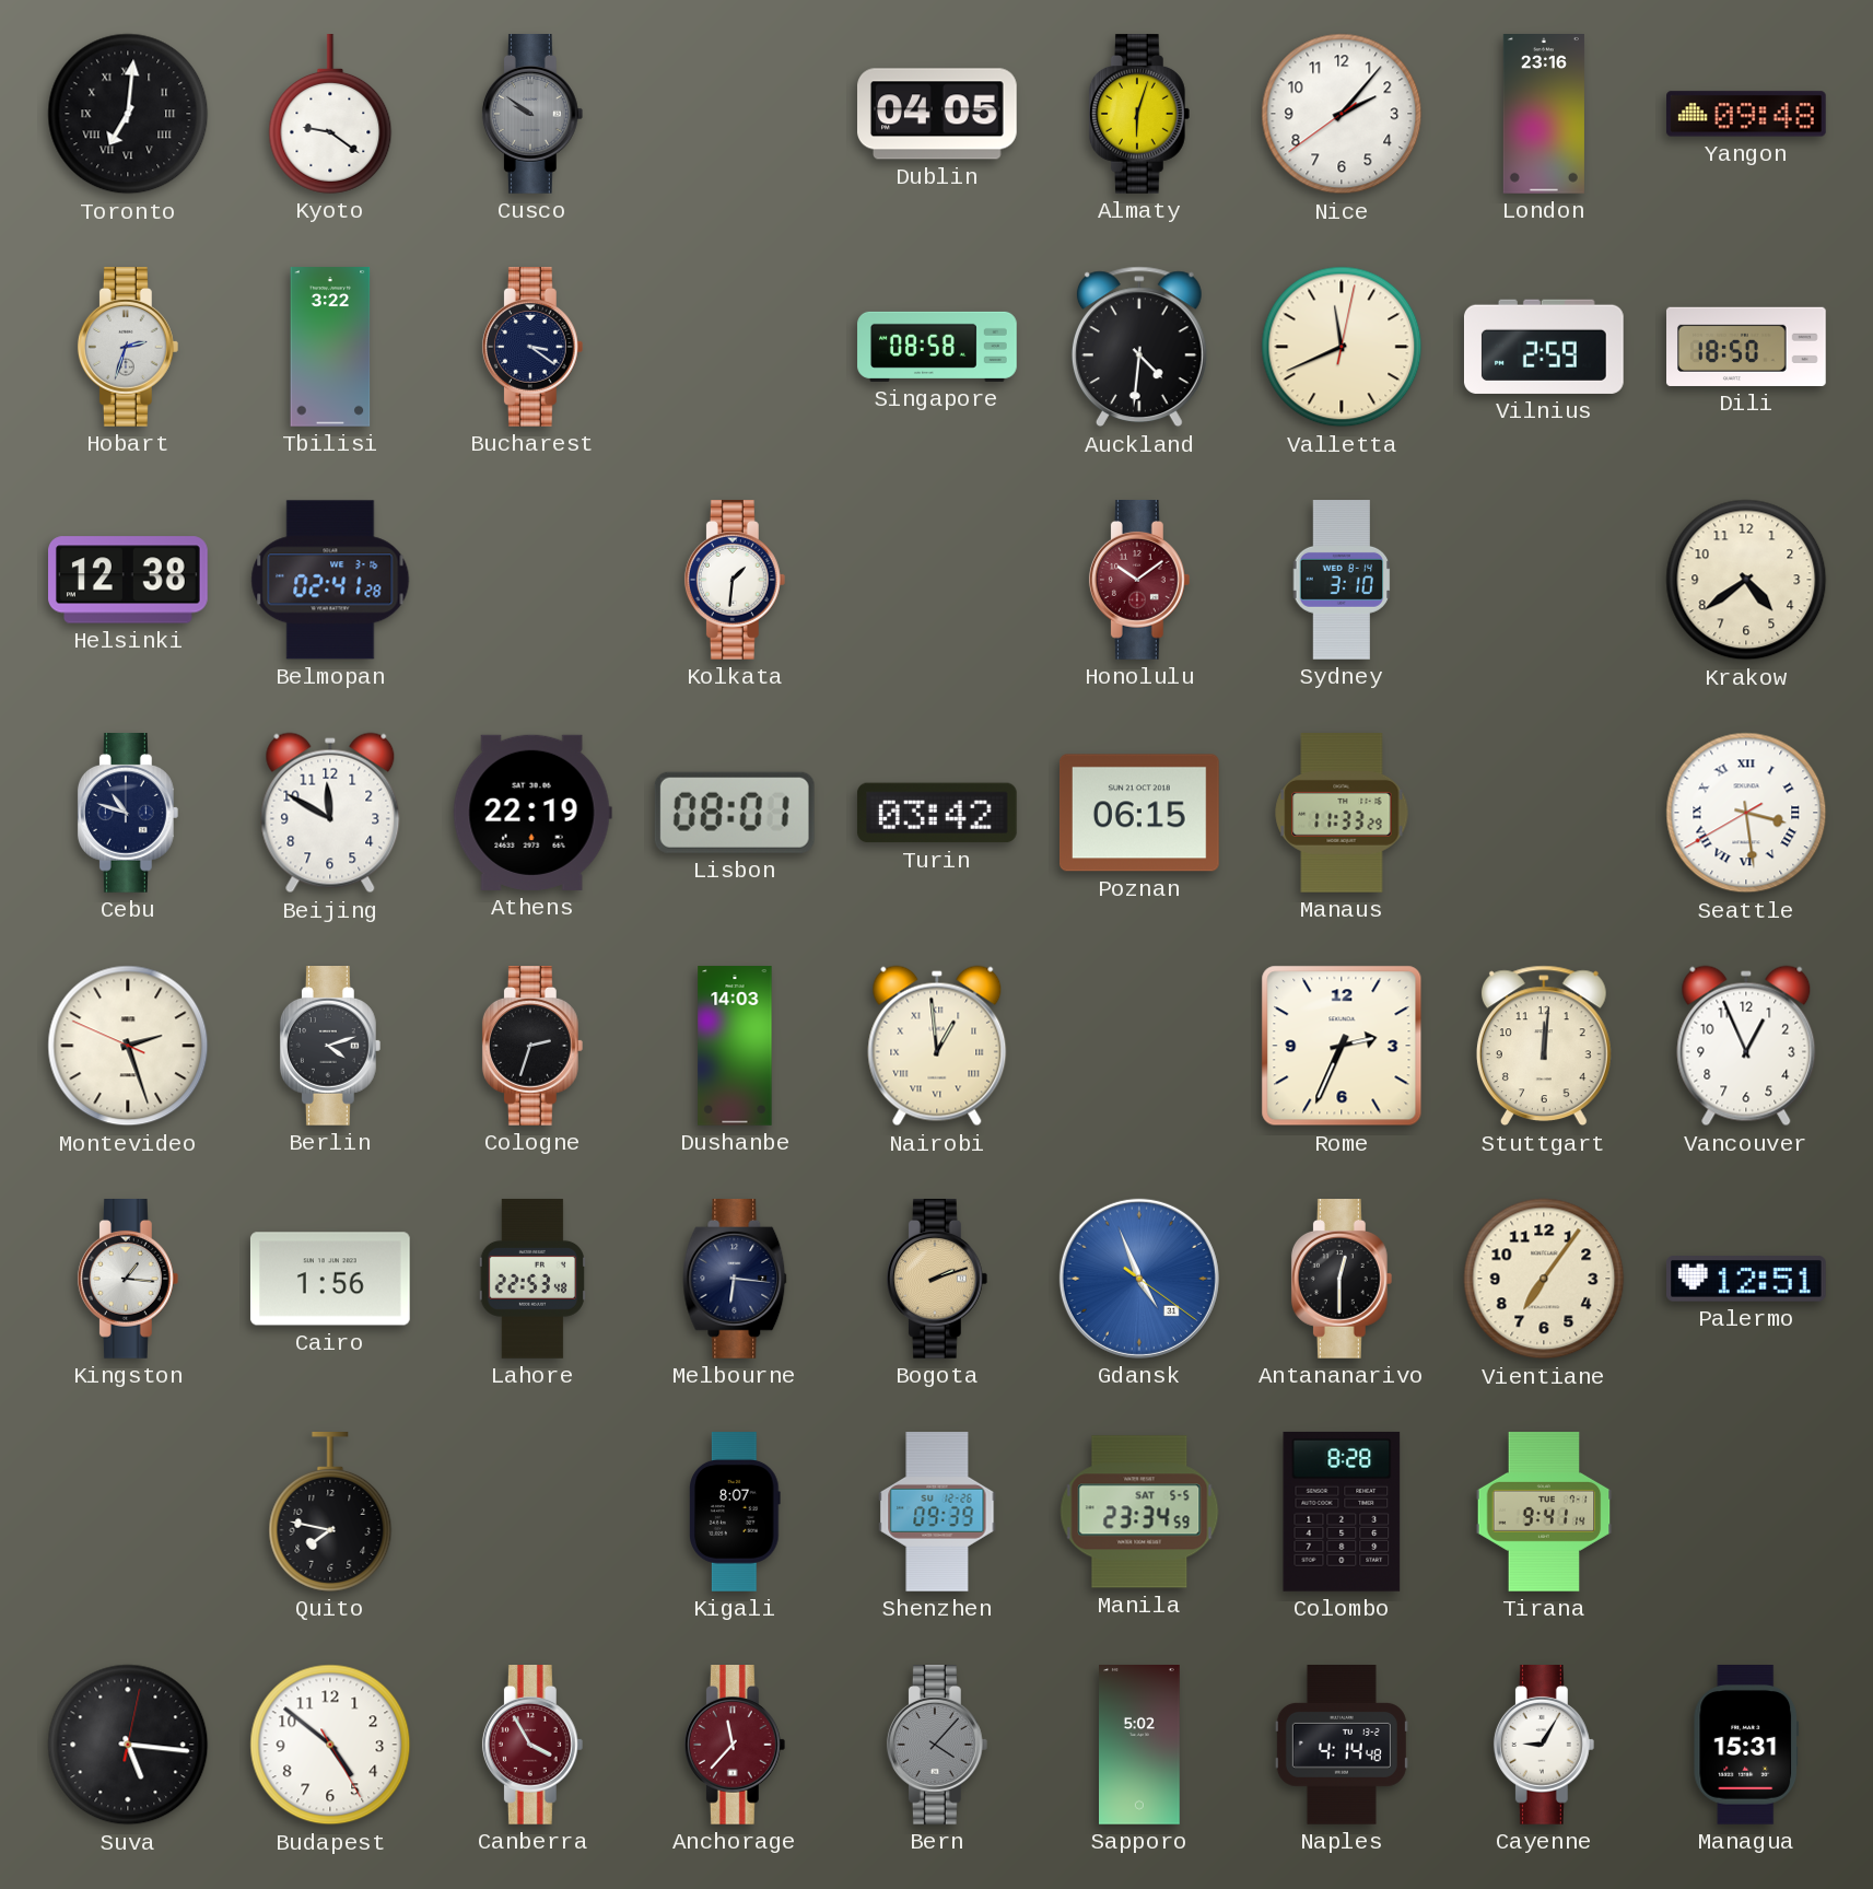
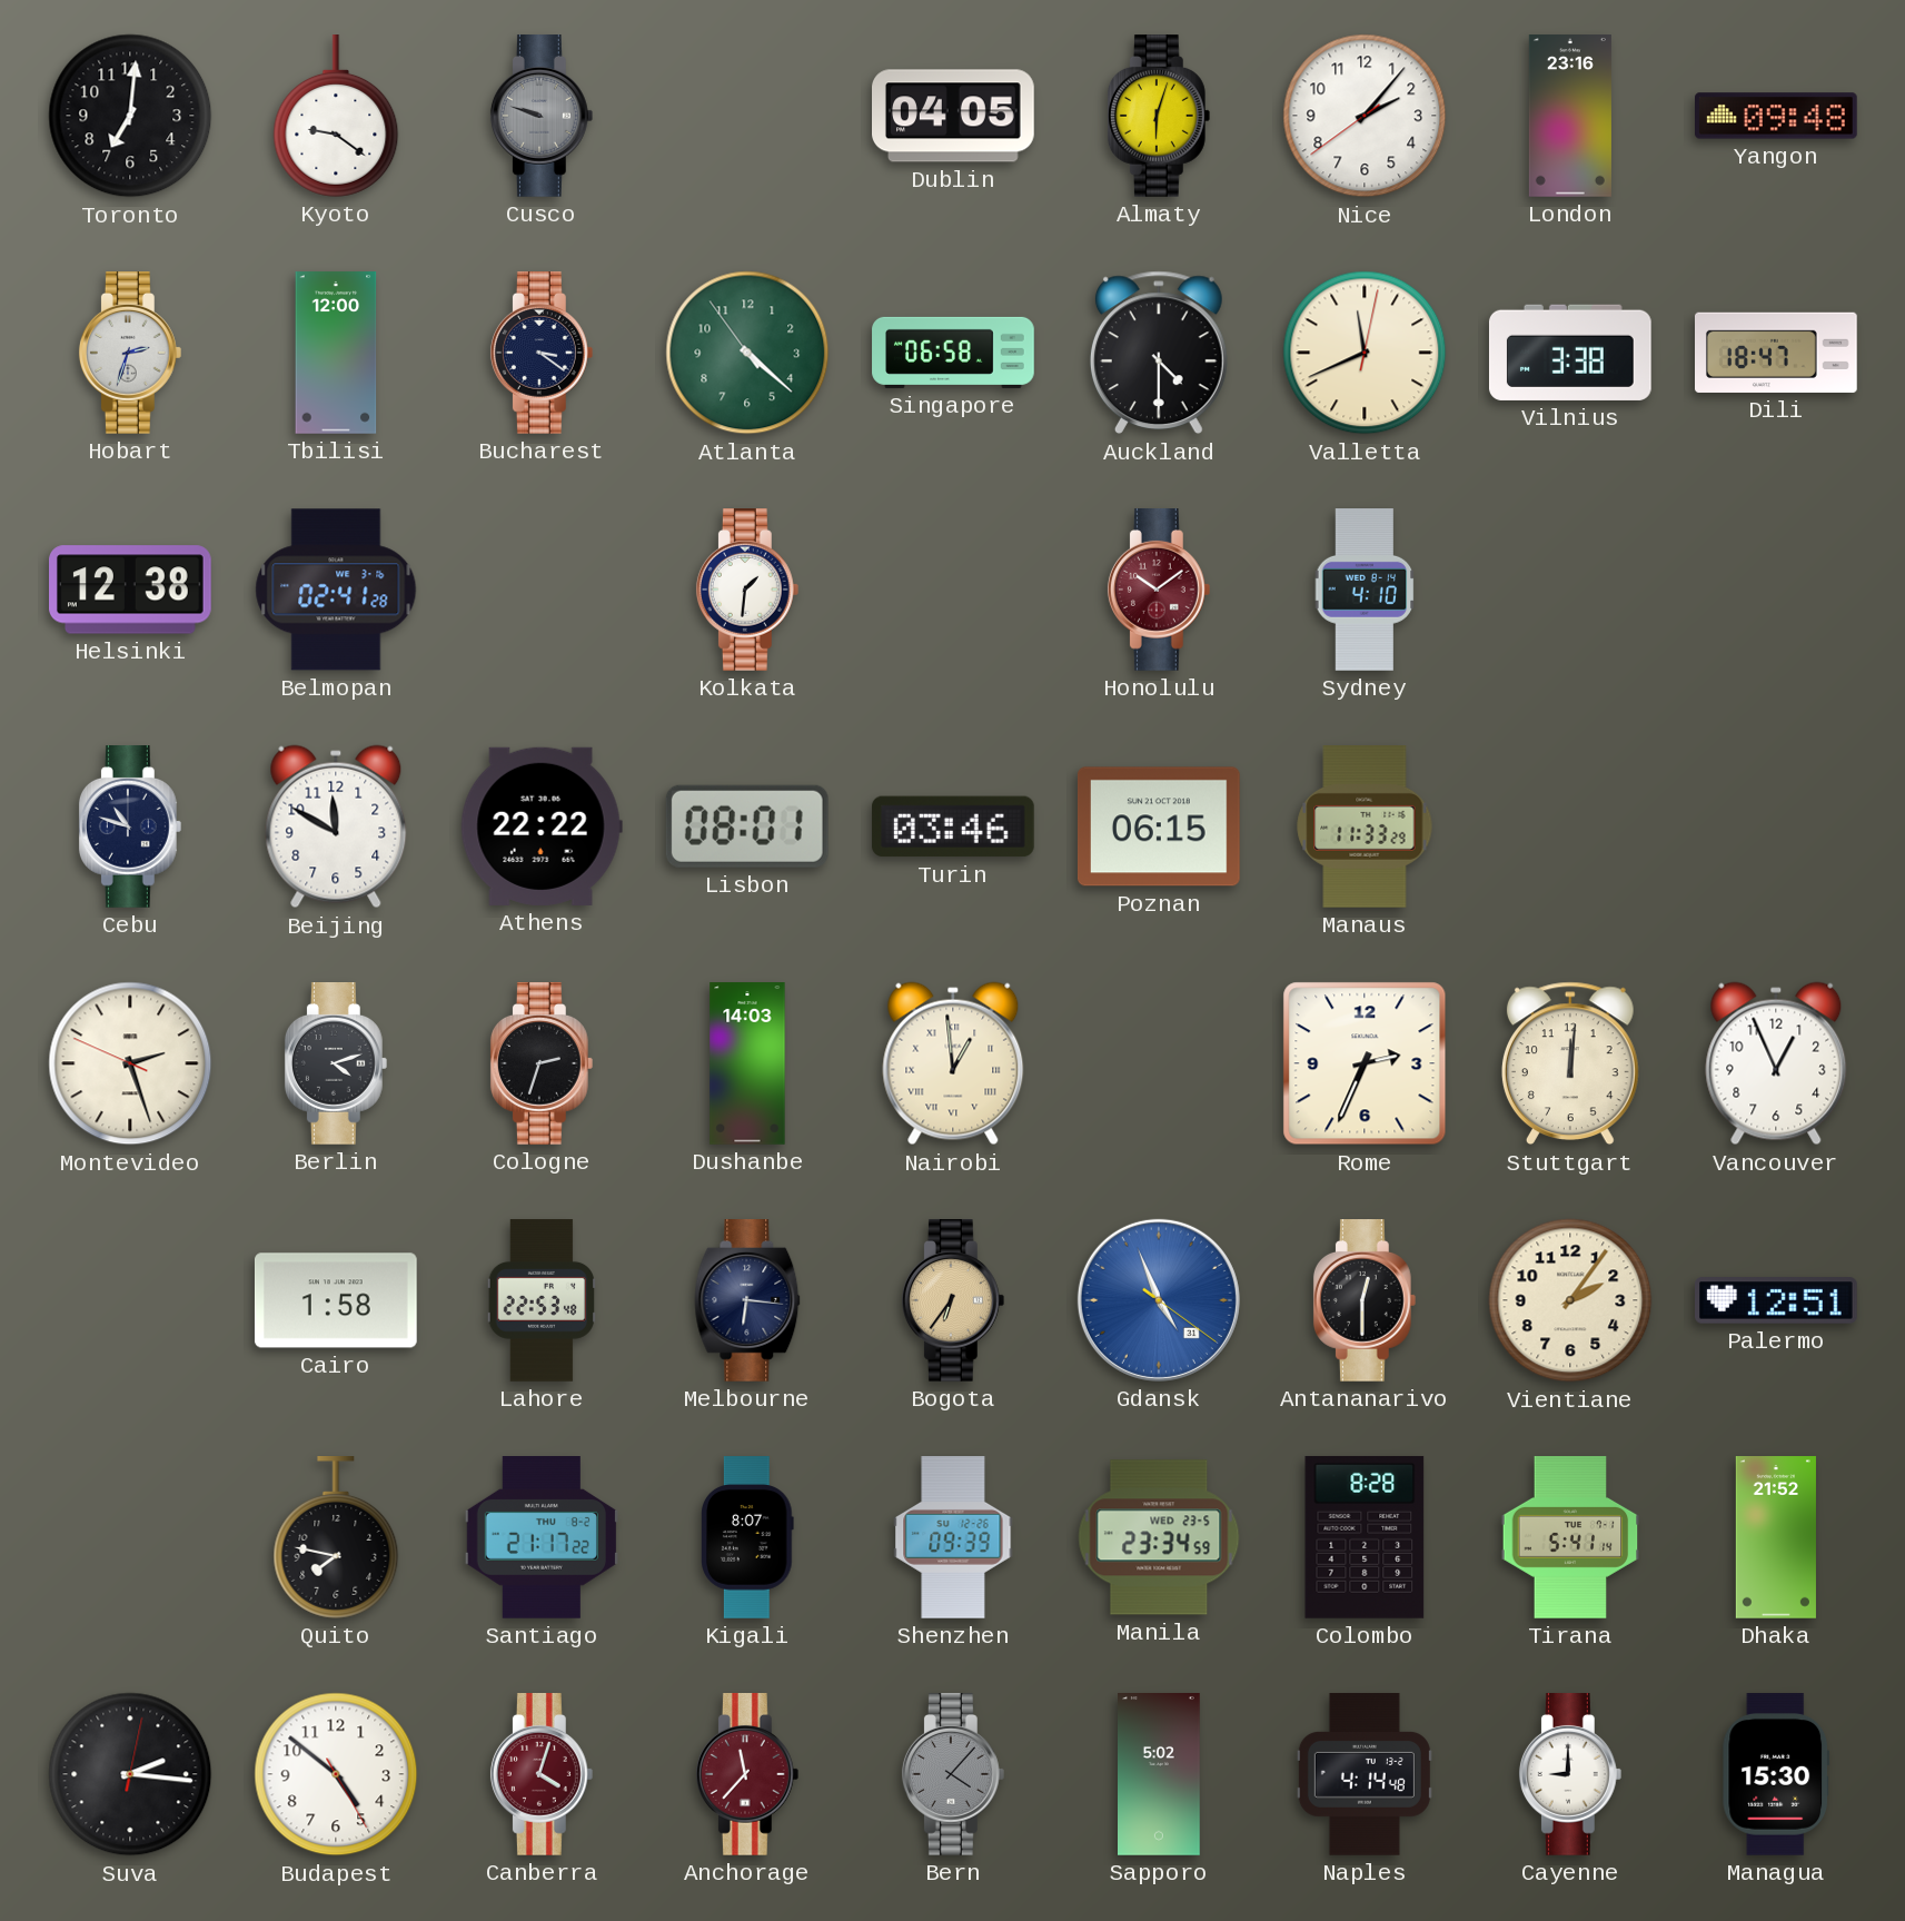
Toronto numerals: Roman -> Arabic
Cusco: 9:51 -> 9:48
Tbilisi: 3:22 -> 12:00
Atlanta: none -> 4:21
Singapore: 08:58 -> 06:58
Auckland: 4:31 -> 4:30
Vilnius: 2:59 -> 3:38
Dili: 18:50 -> 18:47
Sydney: 3:10 -> 4:10
Krakow: 4:39 -> none
Athens: 22:19 -> 22:22
Turin: 03:42 -> 03:46
Seattle: 3:28 -> none
Kingston: 1:16 -> none
Cairo: 1:56 -> 1:58
Bogota: 2:12 -> 6:36
Vientiane: 7:06 -> 2:06
Santiago: none -> 21:17
Manila date: SAT 5-5 -> WED 23-5
Tirana: 9:41 -> 5:41
Dhaka: none -> 21:52
Suva: 5:16 -> 2:16
Canberra: 3:55 -> 4:03
Cayenne: 9:05 -> 9:00
Managua: 15:31 -> 15:30
